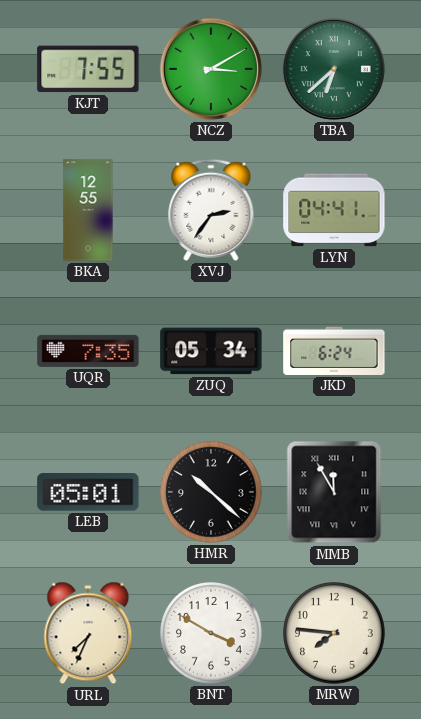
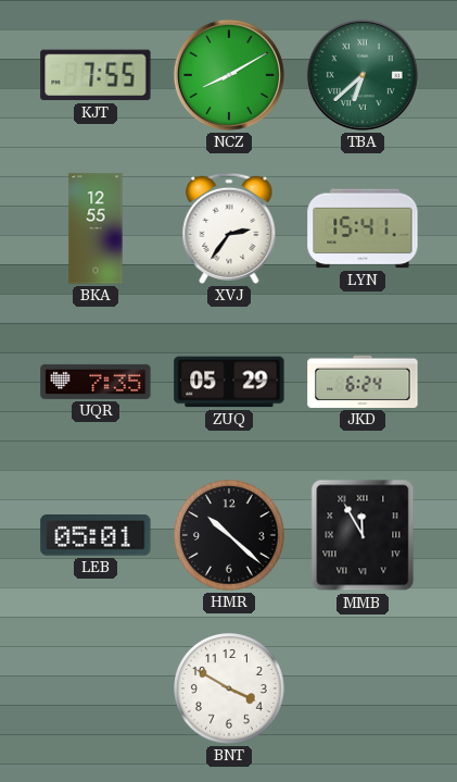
NCZ: 3:10 -> 8:10
LYN: 04:41 -> 15:41
ZUQ: 05:34 -> 05:29
URL: 7:34 -> none
MRW: 7:46 -> none
